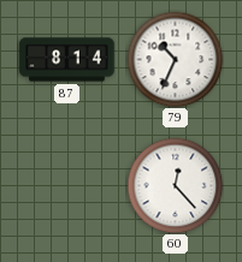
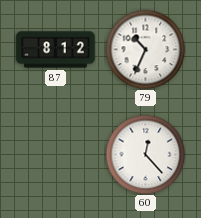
87: 8:14 -> 8:12
